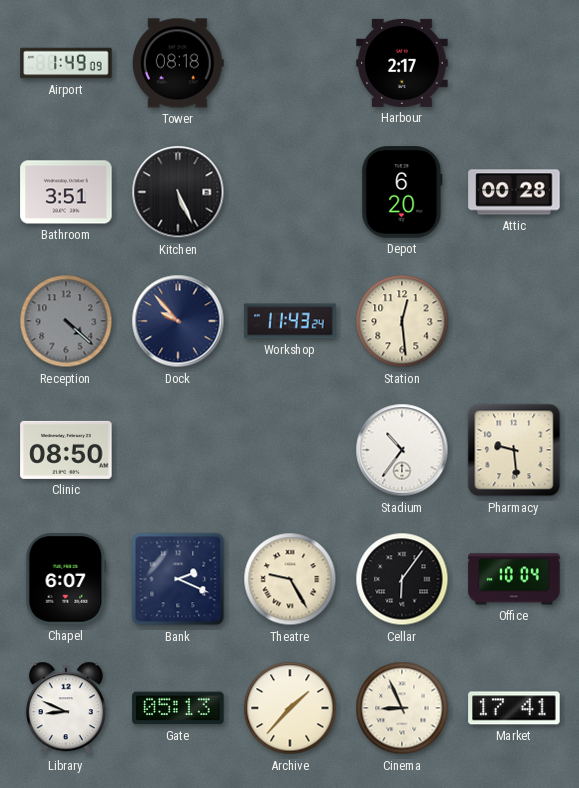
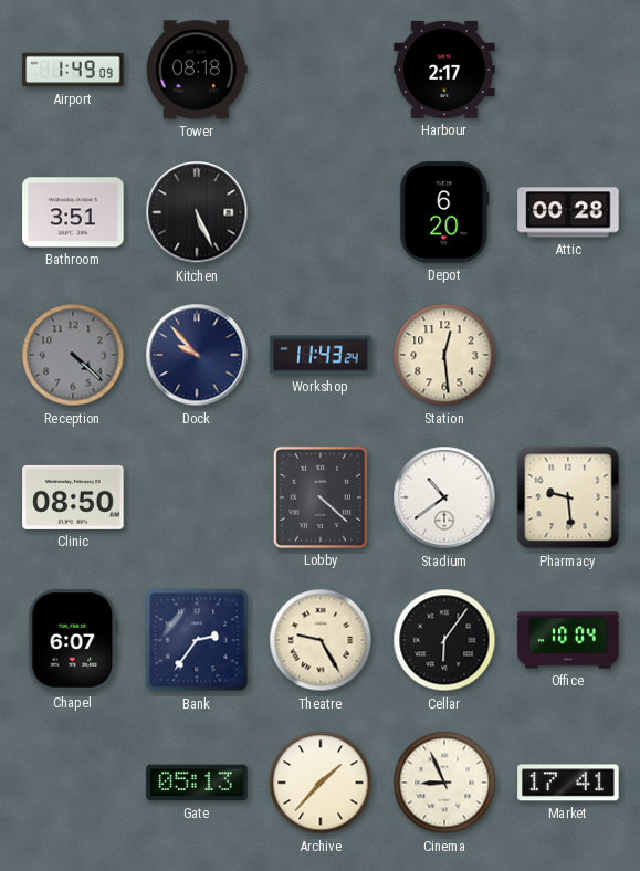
Lobby: none -> 4:22
Stadium: 10:36 -> 10:39
Bank: 2:19 -> 2:36
Library: 8:49 -> none
